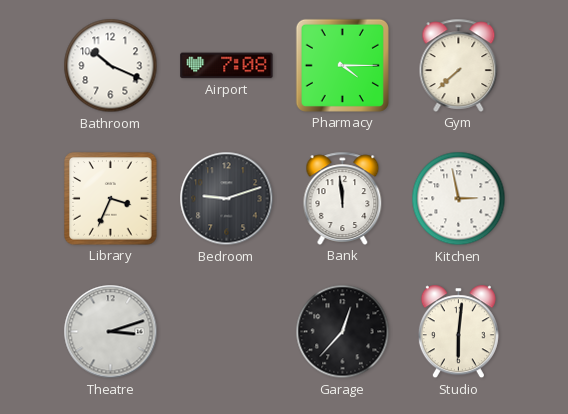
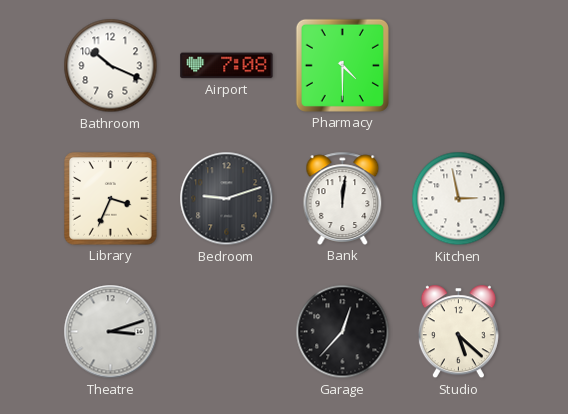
Pharmacy: 4:15 -> 4:30
Gym: 7:38 -> none
Bank: 11:59 -> 12:01
Studio: 6:01 -> 5:22
